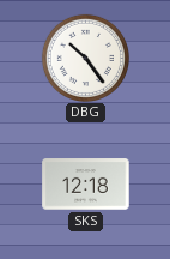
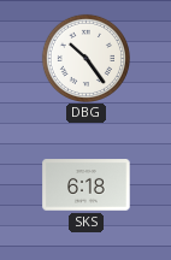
SKS: 12:18 -> 6:18
